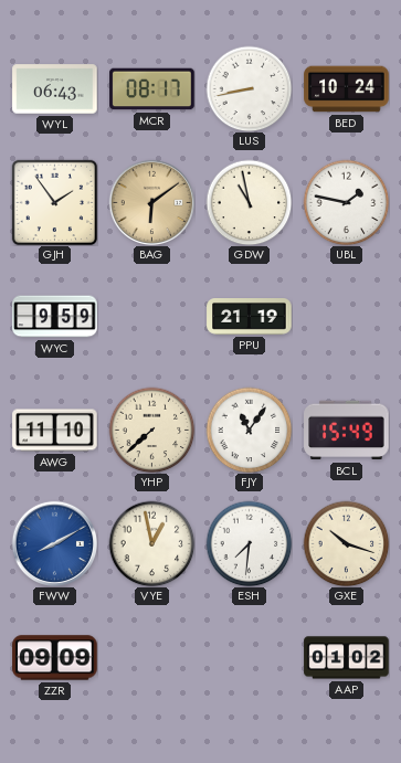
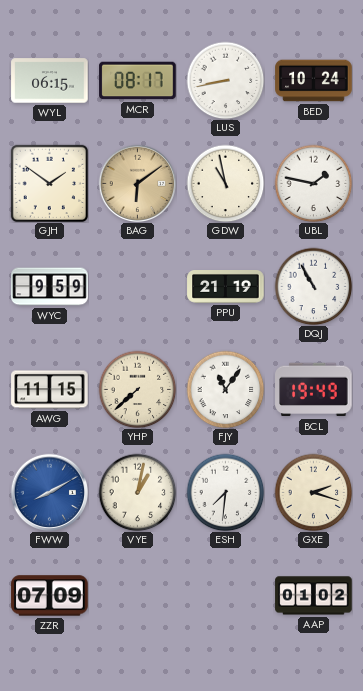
WYL: 06:43 -> 06:15
GJH: 1:54 -> 1:51
DQJ: none -> 10:55
AWG: 11:10 -> 11:15
BCL: 15:49 -> 19:49
VYE: 12:58 -> 1:02
GXE: 10:18 -> 2:18
ZZR: 09:09 -> 07:09
